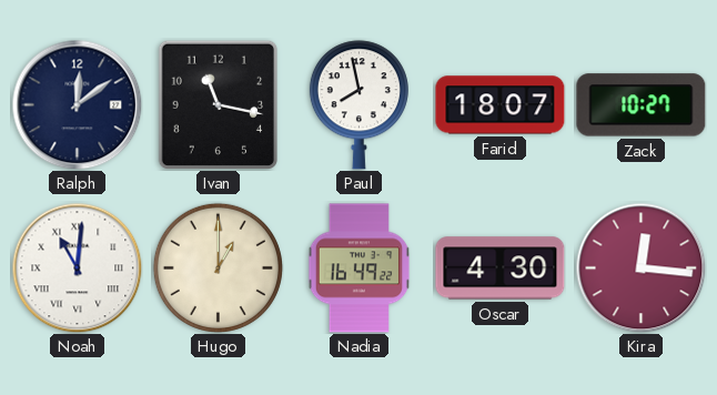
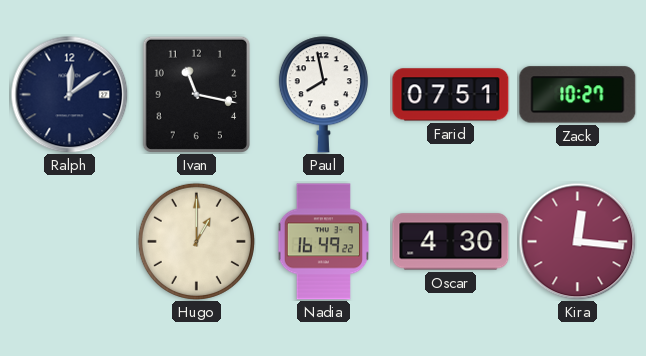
Farid: 18:07 -> 07:51
Noah: 11:01 -> none
